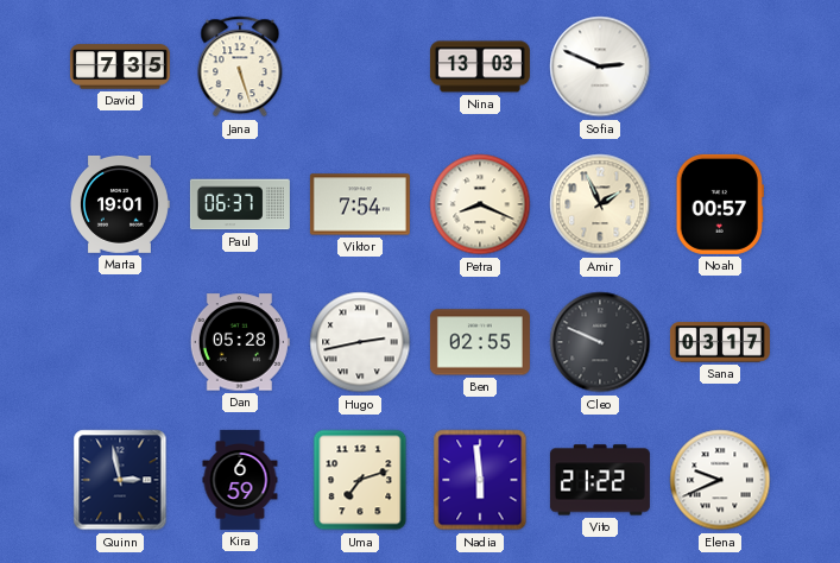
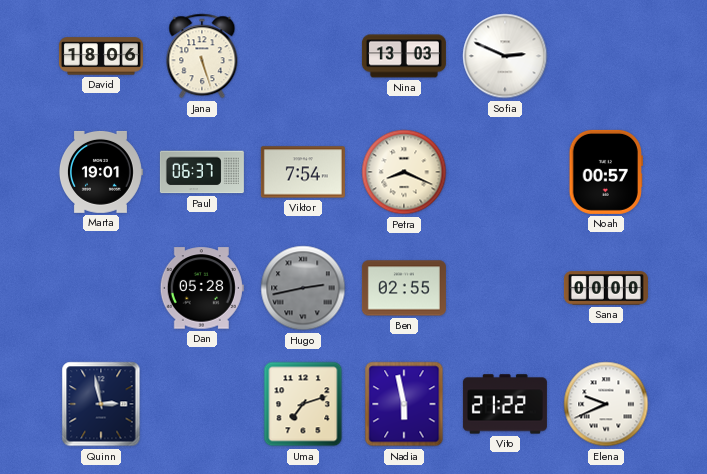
David: 7:35 -> 18:06
Amir: 1:56 -> none
Hugo dial: white -> grey
Cleo: 9:49 -> none
Sana: 03:17 -> 00:00
Kira: 6:59 -> none
Nadia: 5:59 -> 5:58
